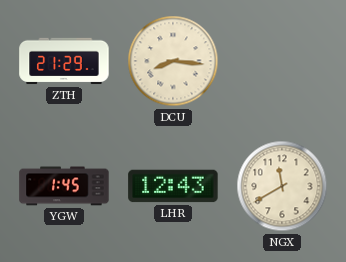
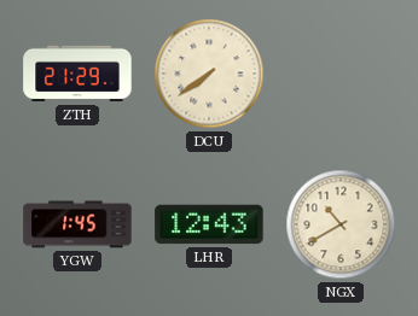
DCU: 8:16 -> 7:39
NGX: 11:40 -> 10:40
